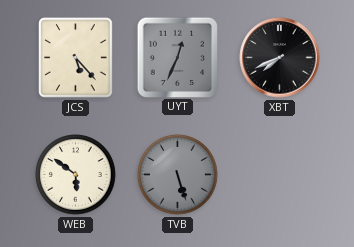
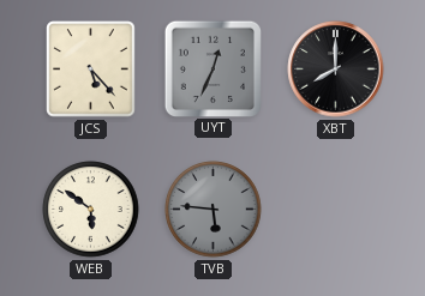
XBT: 7:41 -> 8:00
TVB: 5:27 -> 5:46
